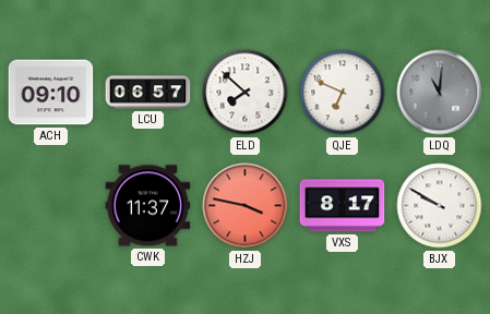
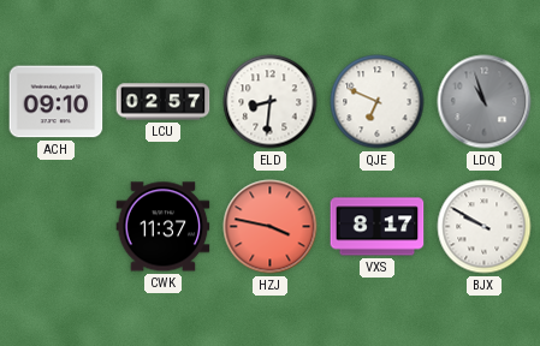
LCU: 06:57 -> 02:57
ELD: 7:52 -> 8:31
LDQ: 11:01 -> 10:57
